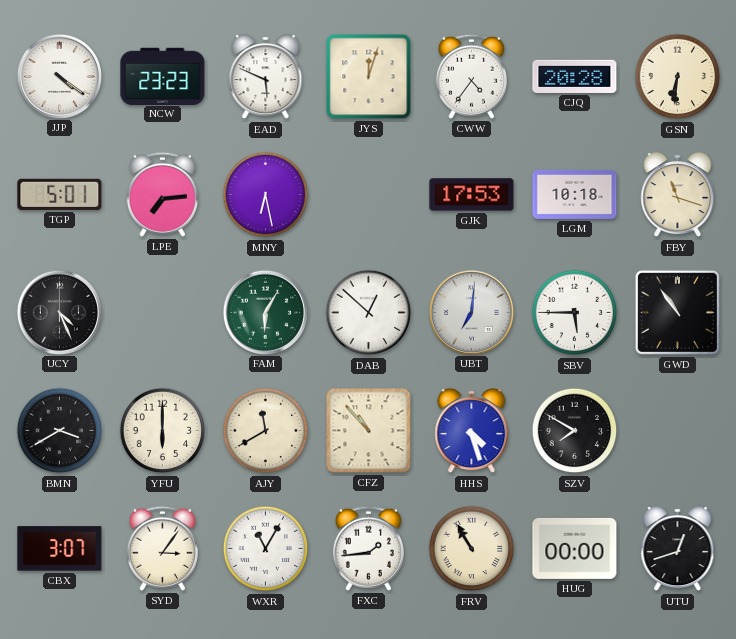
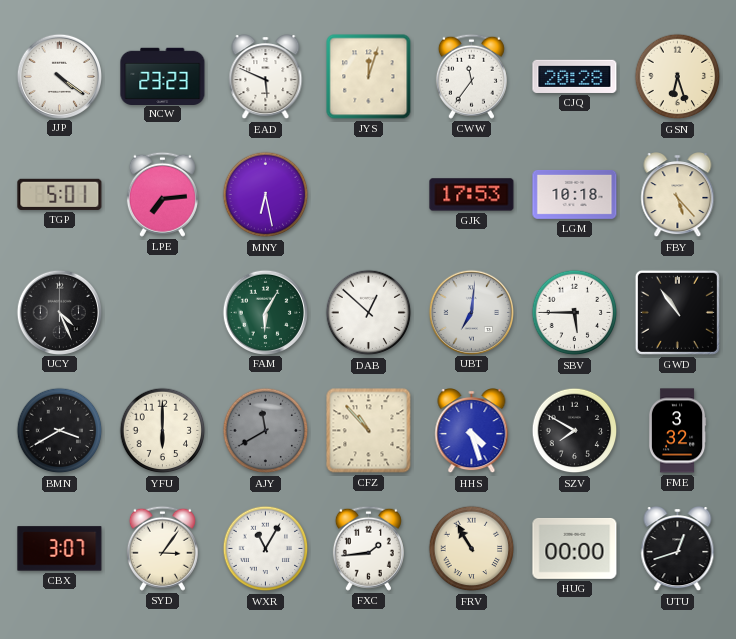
CWW: 4:36 -> 11:36
GSN: 6:31 -> 6:27
FBY: 11:18 -> 5:23
AJY dial: cream -> grey
FME: none -> 3:32
